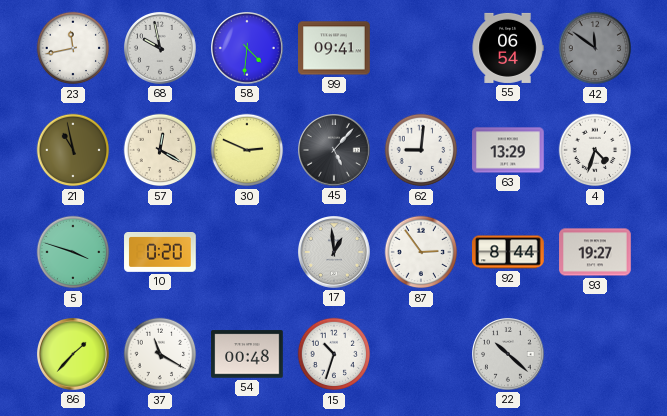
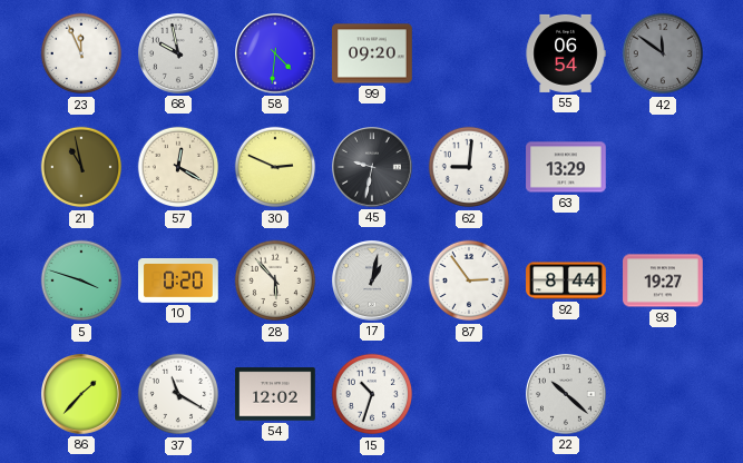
23: 11:43 -> 11:56
99: 09:41 -> 09:20
45: 5:07 -> 9:32
4: 4:33 -> none
28: none -> 5:53
17: 12:59 -> 1:02
54: 00:48 -> 12:02
